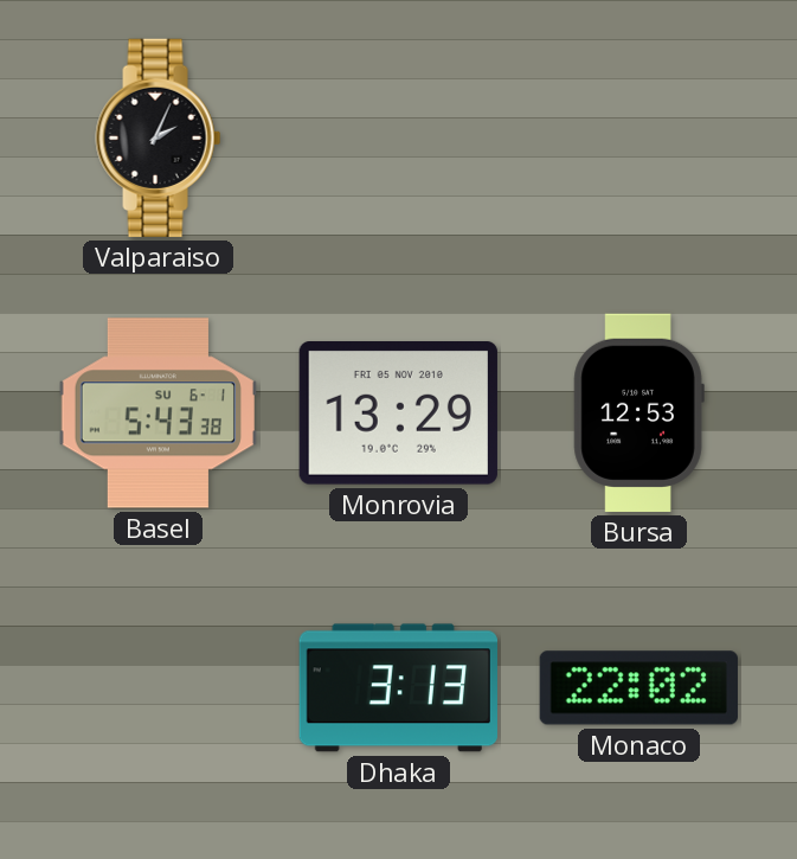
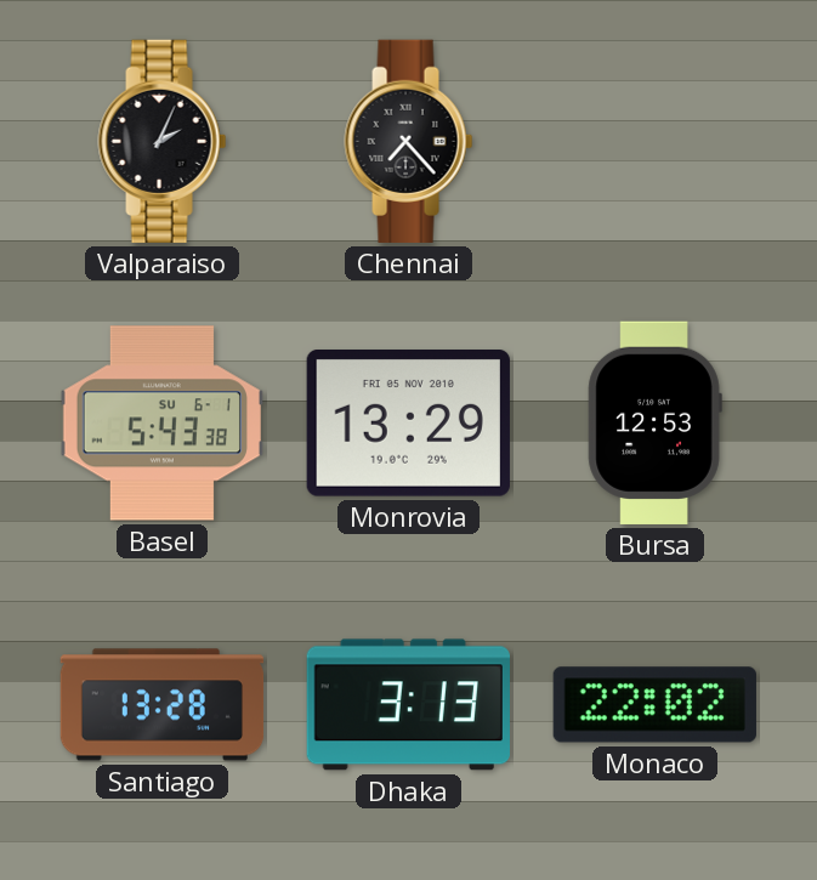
Chennai: none -> 7:23
Santiago: none -> 13:28
